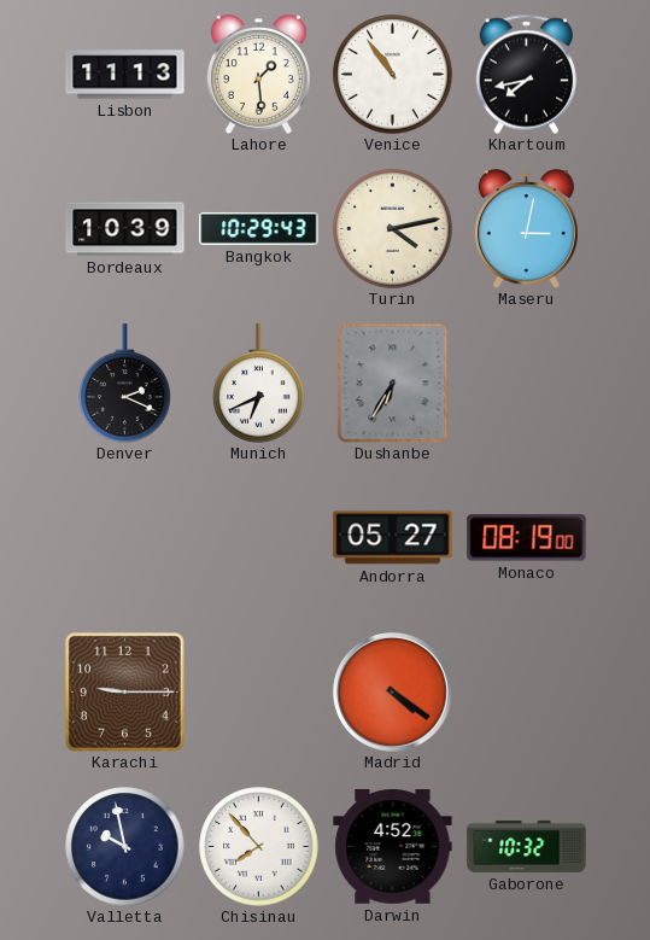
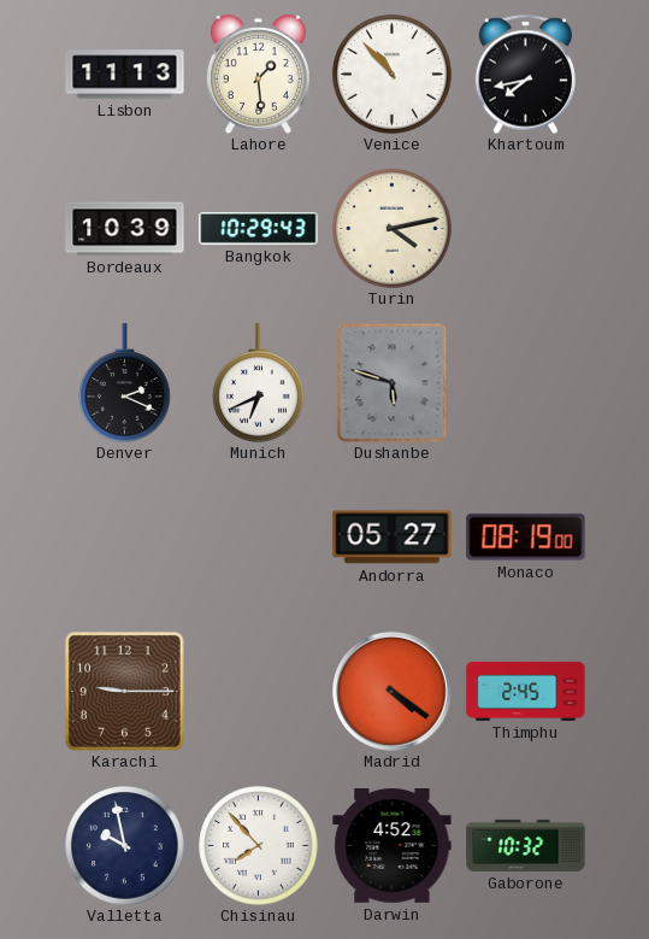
Venice: 10:54 -> 10:53
Maseru: 3:02 -> none
Dushanbe: 6:35 -> 5:48
Thimphu: none -> 2:45
